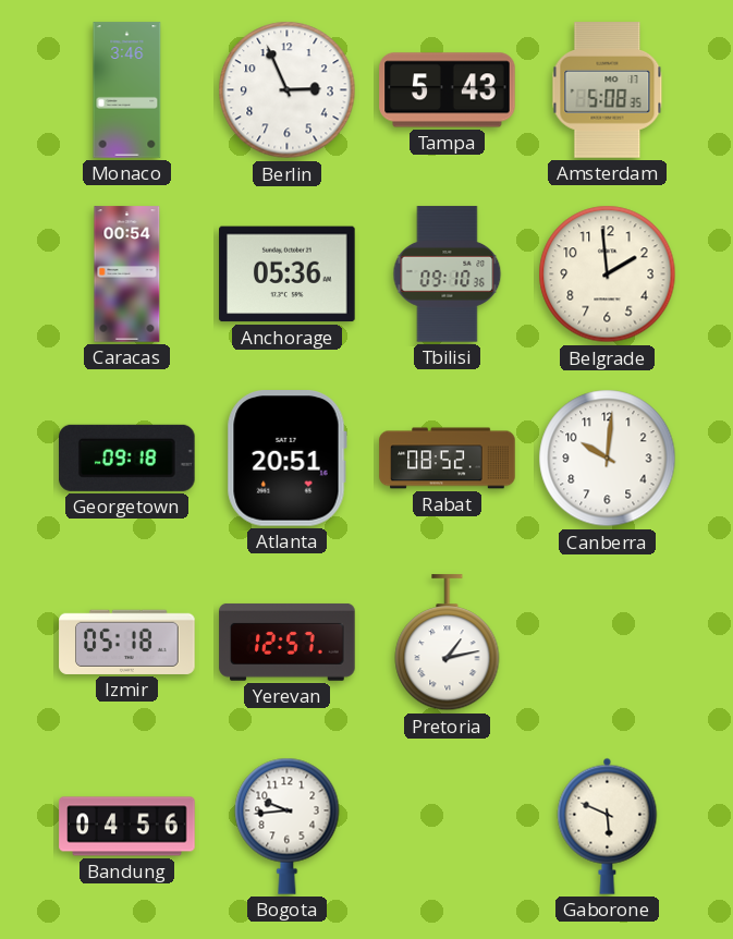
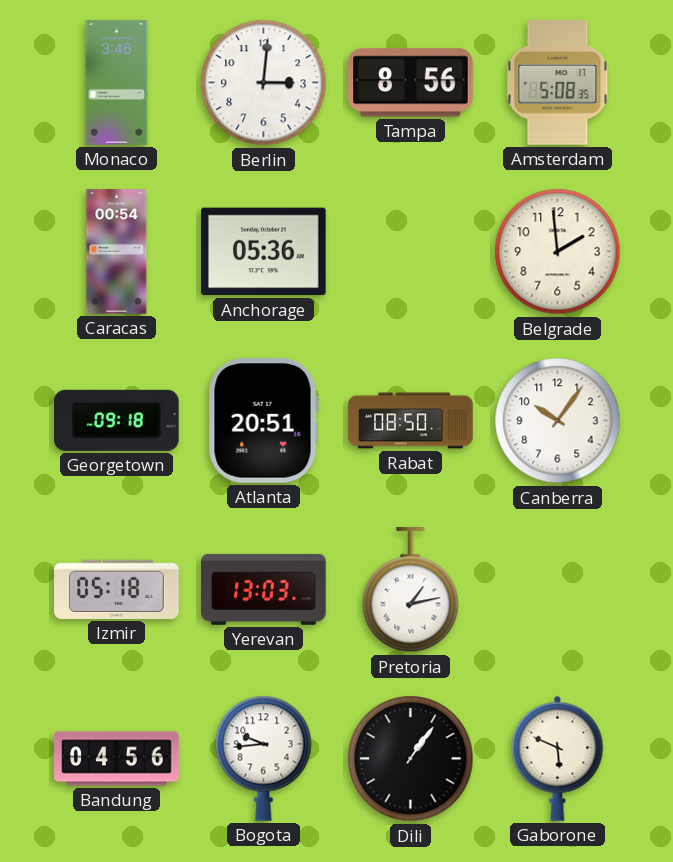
Berlin: 2:56 -> 3:01
Tampa: 5:43 -> 8:56
Tbilisi: 09:10 -> none
Rabat: 08:52 -> 08:50
Canberra: 10:01 -> 10:06
Yerevan: 12:57 -> 13:03
Dili: none -> 1:06
